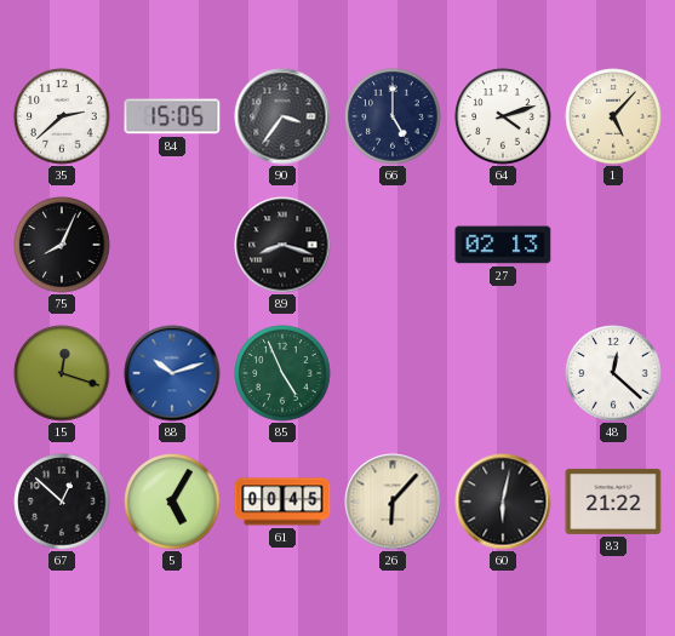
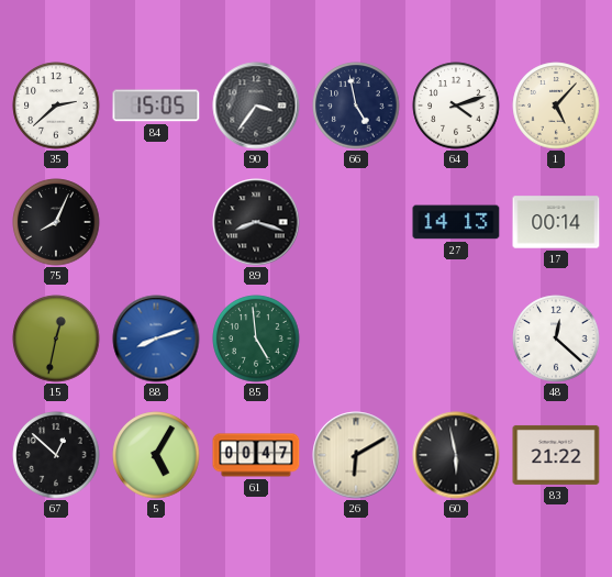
66: 5:00 -> 4:58
27: 02:13 -> 14:13
17: none -> 00:14
15: 12:18 -> 12:32
88: 10:12 -> 8:12
85: 4:56 -> 4:59
61: 00:45 -> 00:47
26: 6:07 -> 6:10
60: 6:02 -> 5:58
